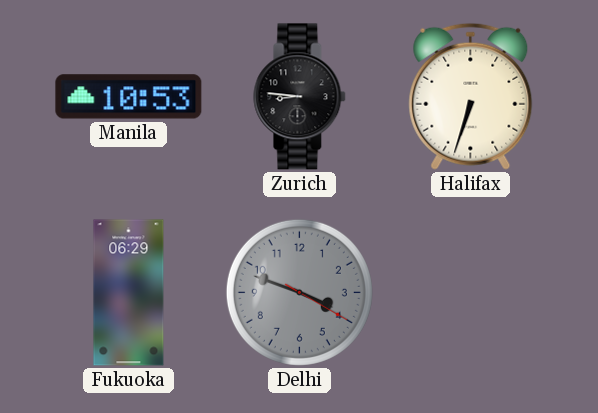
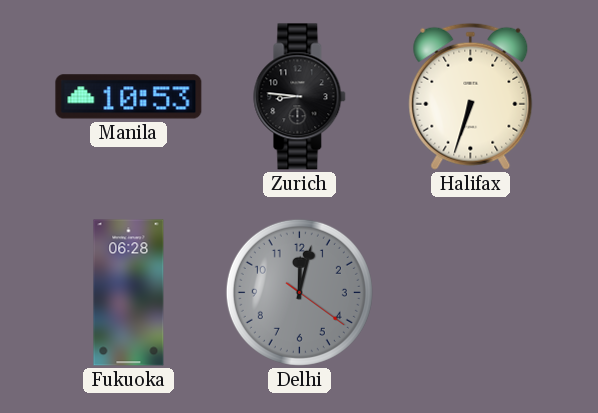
Fukuoka: 06:29 -> 06:28
Delhi: 3:48 -> 12:02
